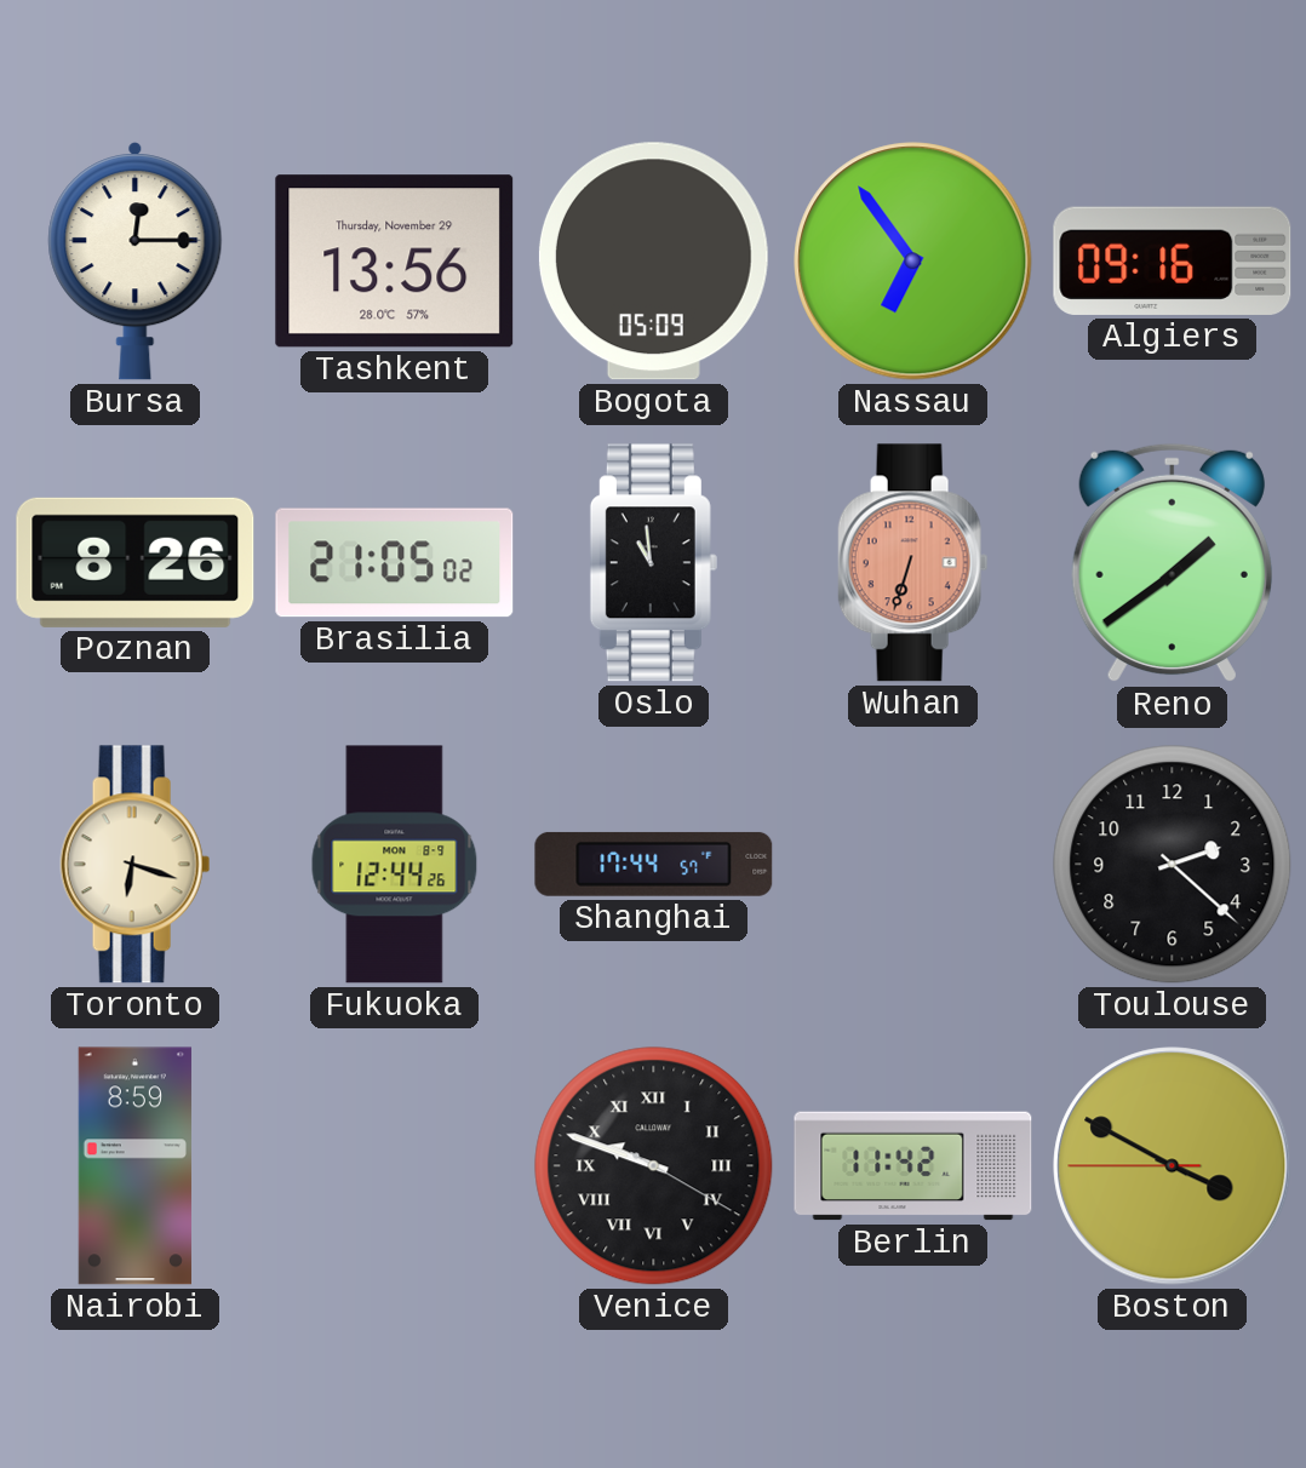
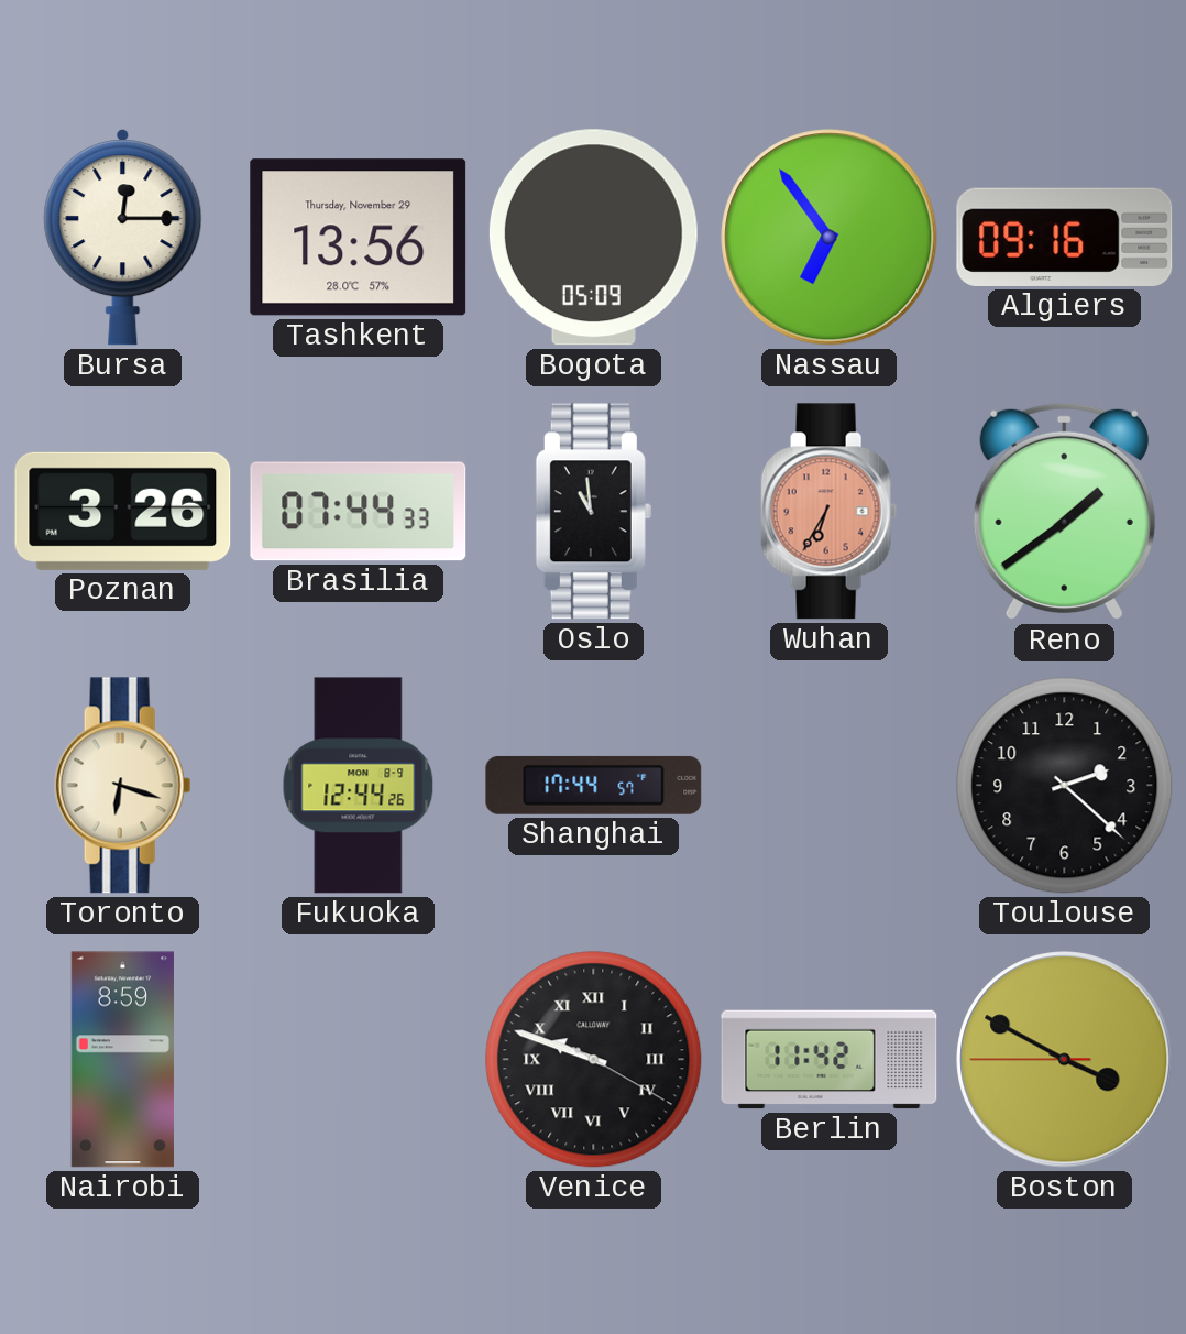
Poznan: 8:26 -> 3:26
Brasilia: 21:05 -> 07:44
Wuhan: 6:33 -> 6:35
